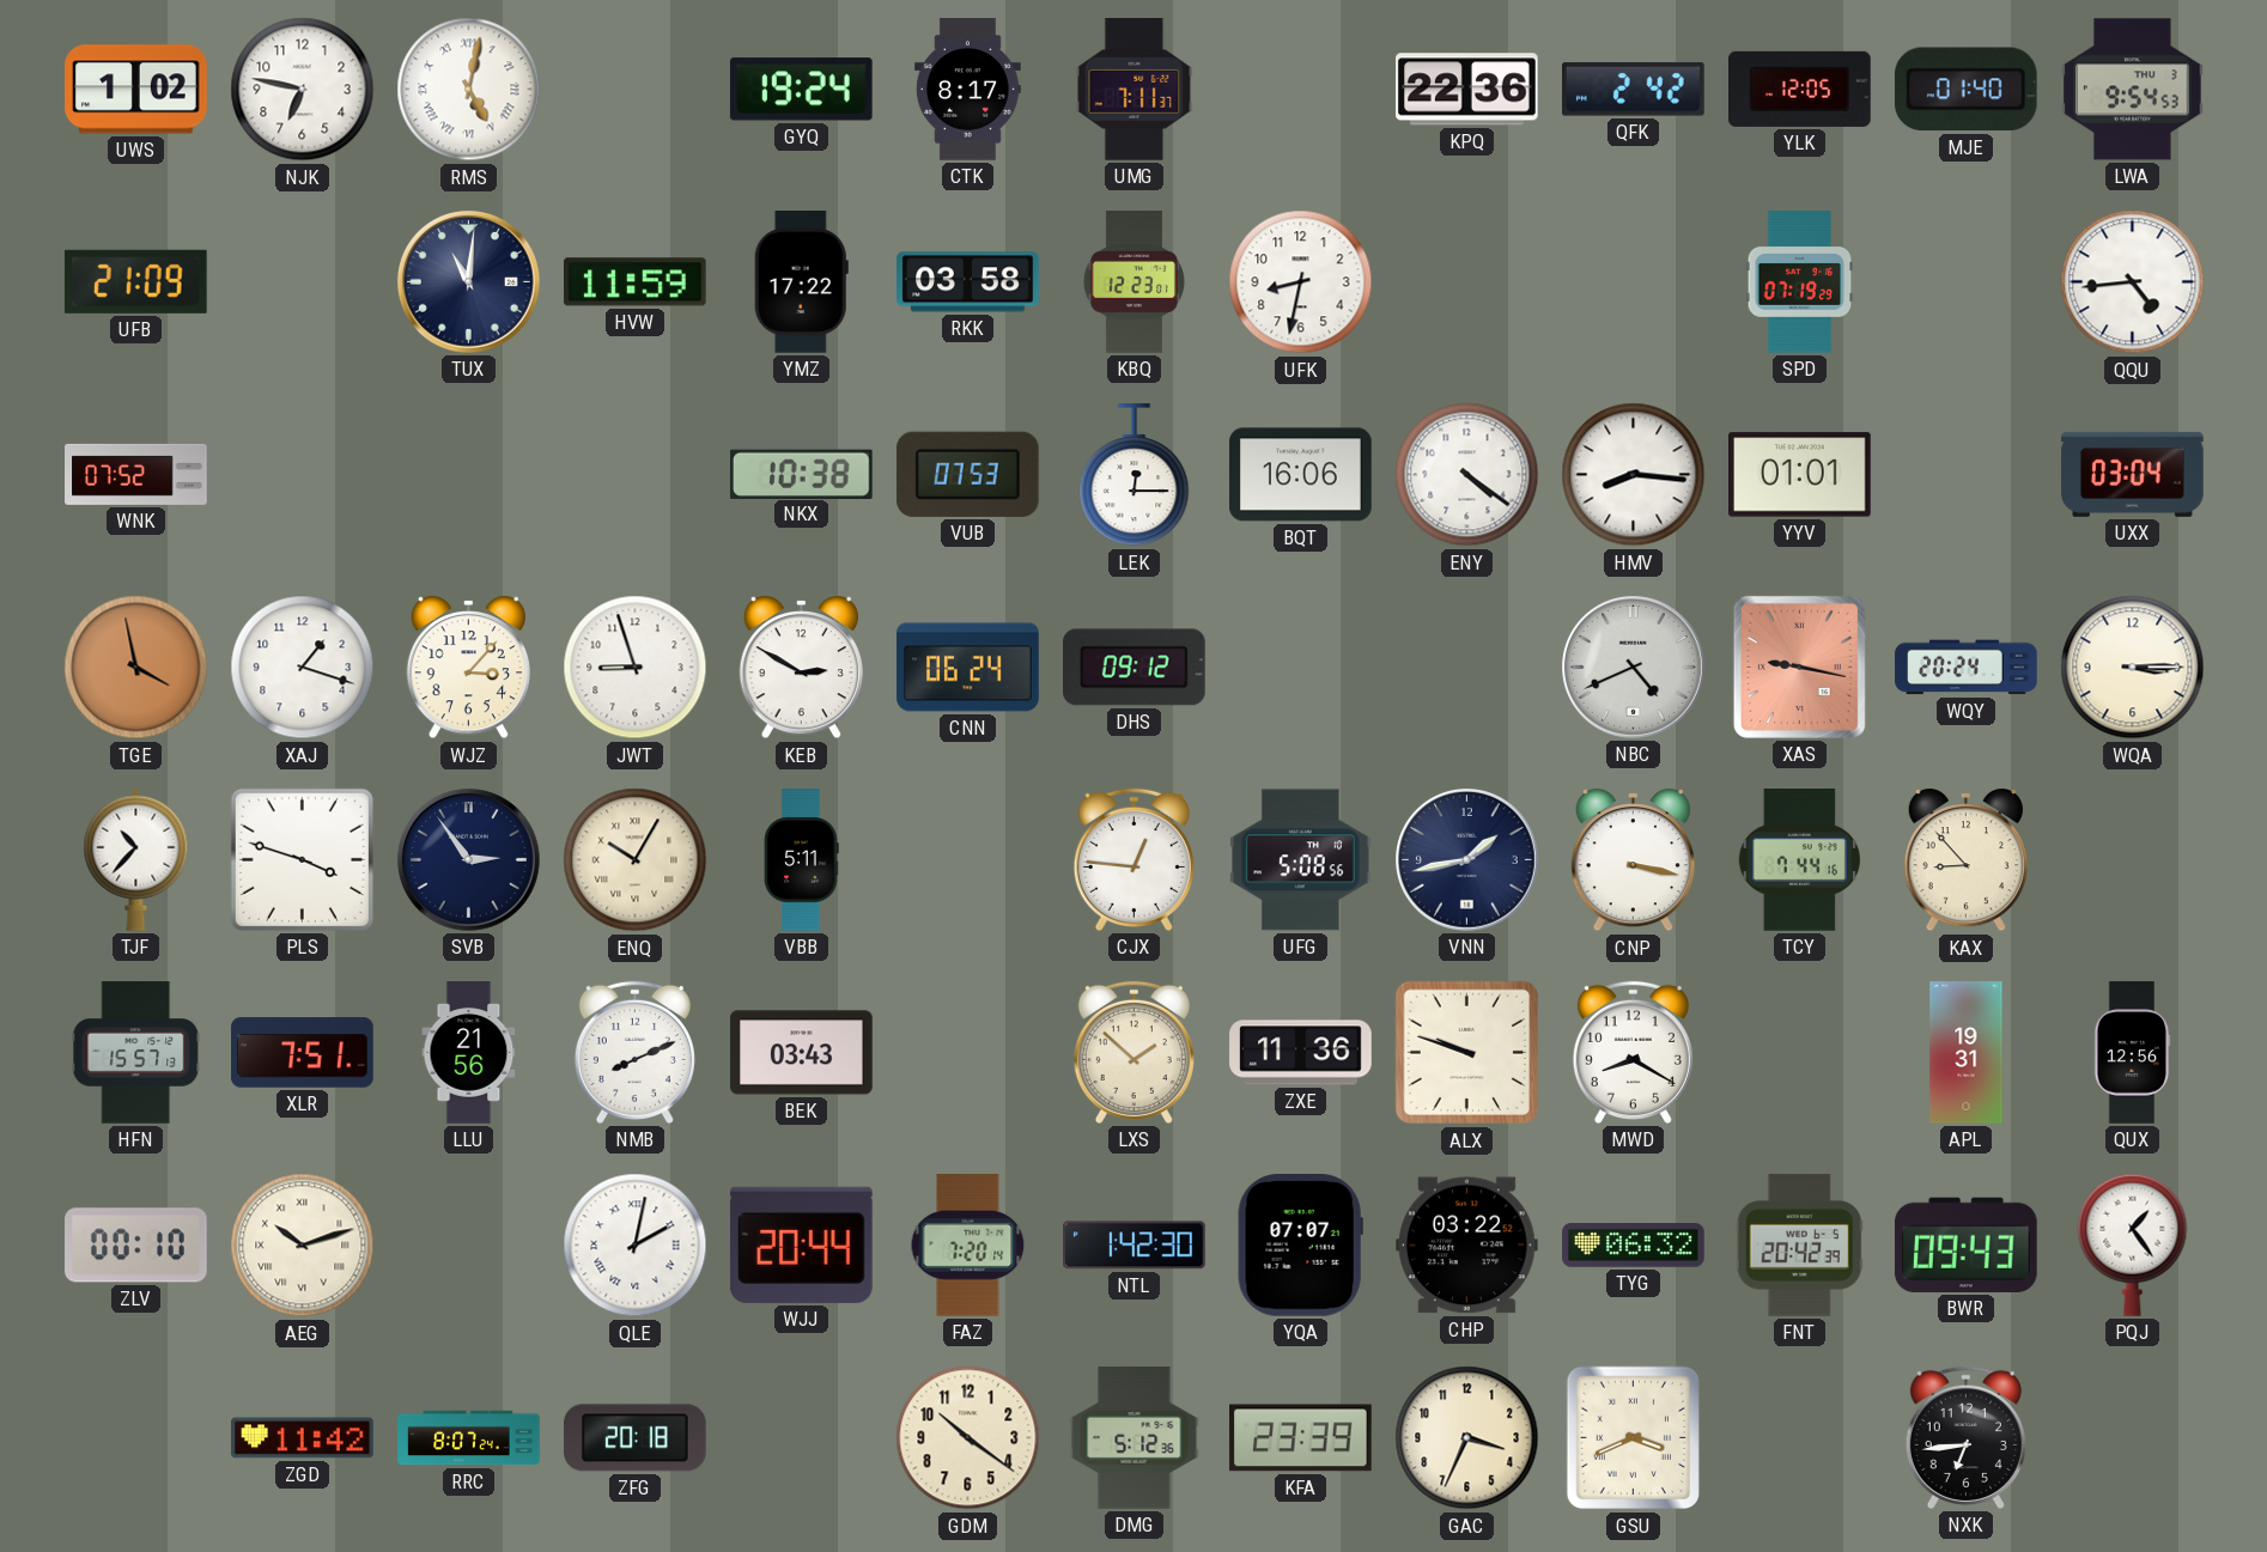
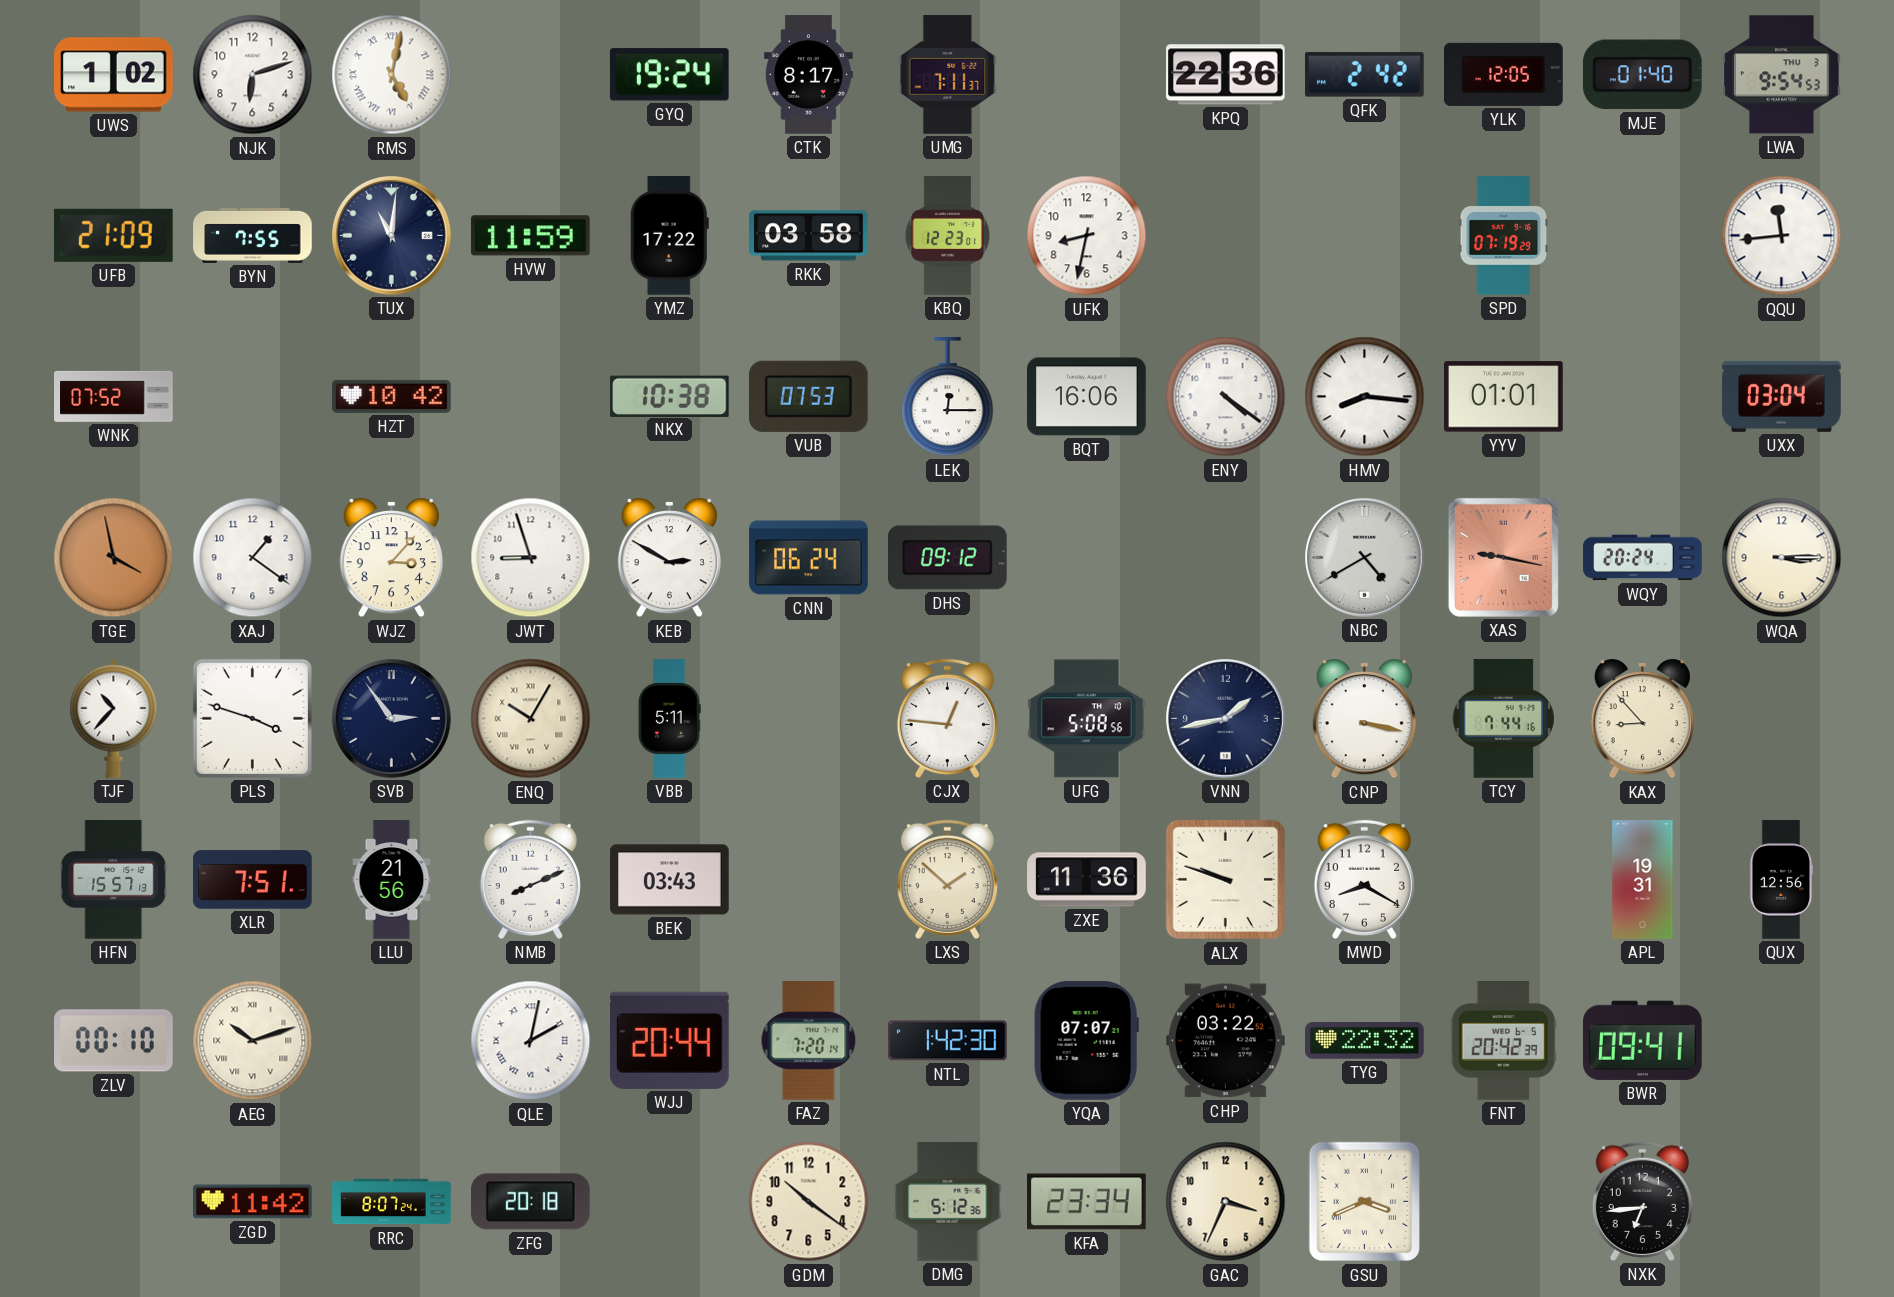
NJK: 6:47 -> 6:12
BYN: none -> 7:55
QQU: 4:44 -> 11:44
HZT: none -> 10:42
XAJ: 1:18 -> 1:21
NBC: 4:41 -> 4:40
TYG: 06:32 -> 22:32
BWR: 09:43 -> 09:41
PQJ: 1:24 -> none
KFA: 23:39 -> 23:34
